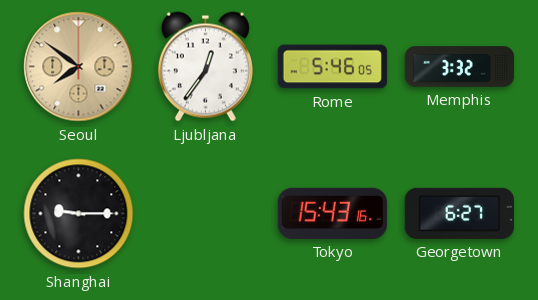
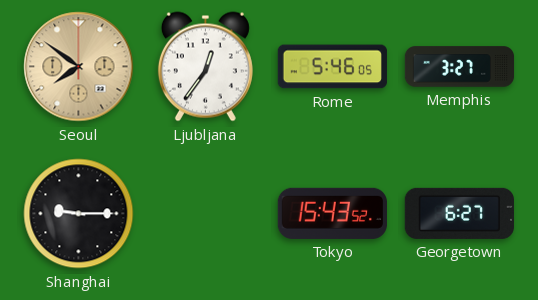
Memphis: 3:32 -> 3:27
Tokyo: 15:43:16 -> 15:43:52
